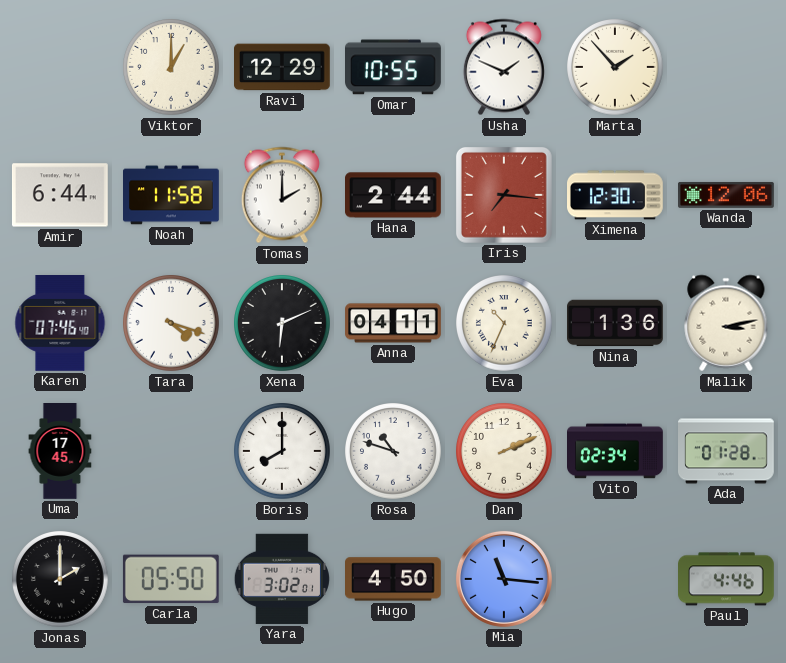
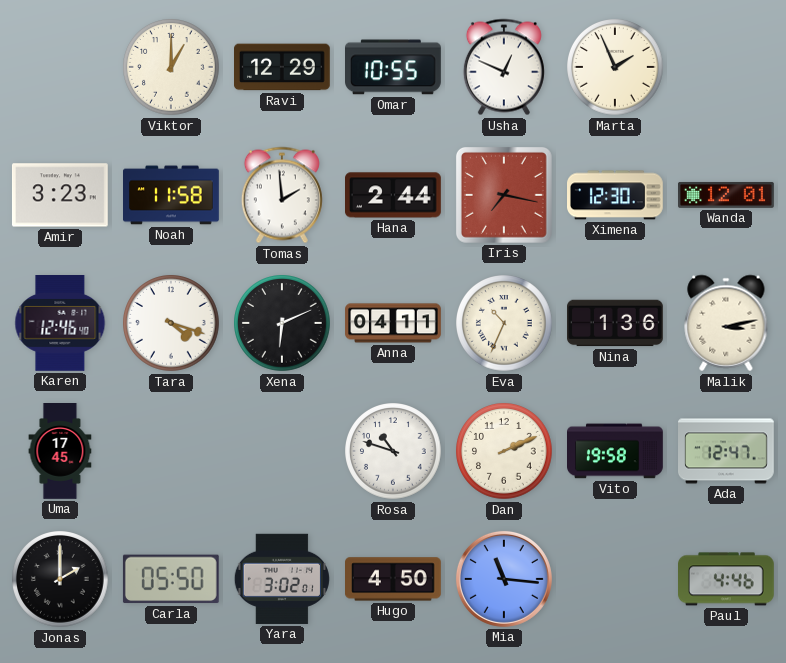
Usha: 1:49 -> 12:49
Marta: 1:53 -> 1:56
Amir: 6:44 -> 3:23
Tomas: 2:00 -> 1:59
Iris: 7:16 -> 7:17
Wanda: 12:06 -> 12:01
Karen: 07:46 -> 12:46
Boris: 8:00 -> none
Vito: 02:34 -> 19:58
Ada: 01:28 -> 12:47
